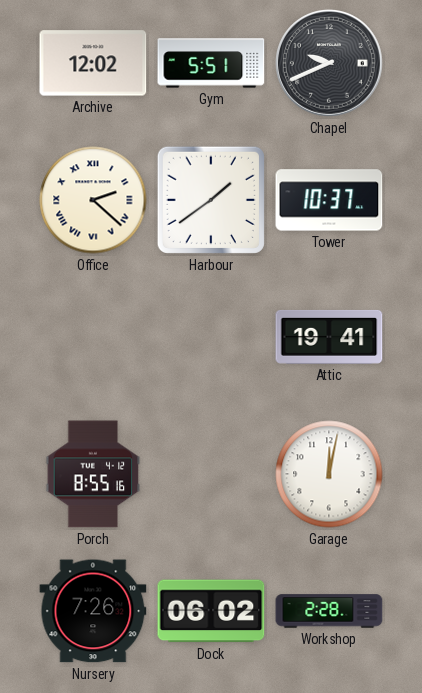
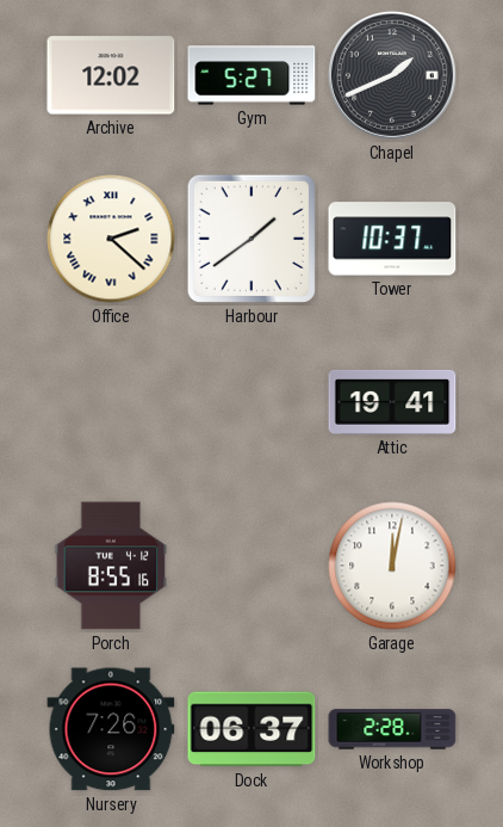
Gym: 5:51 -> 5:27
Chapel: 9:41 -> 1:41
Dock: 06:02 -> 06:37
